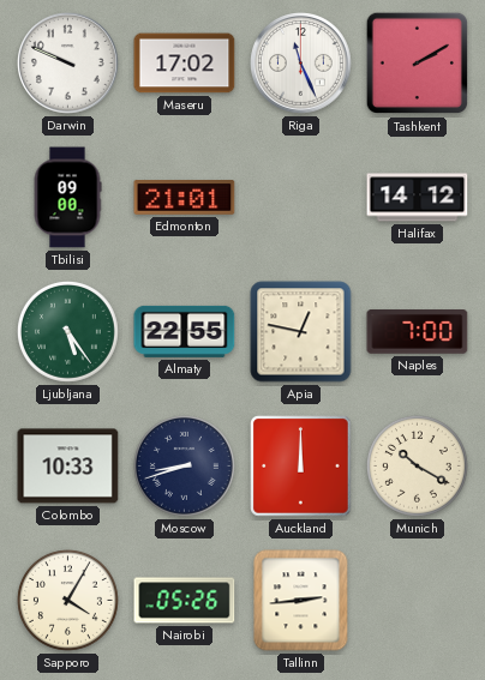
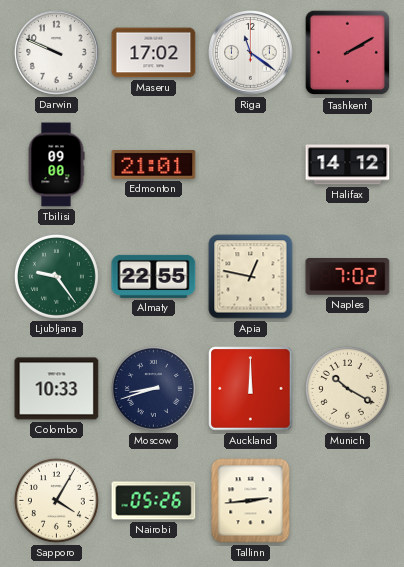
Riga: 11:26 -> 11:21
Ljubljana: 5:24 -> 9:24
Naples: 7:00 -> 7:02
